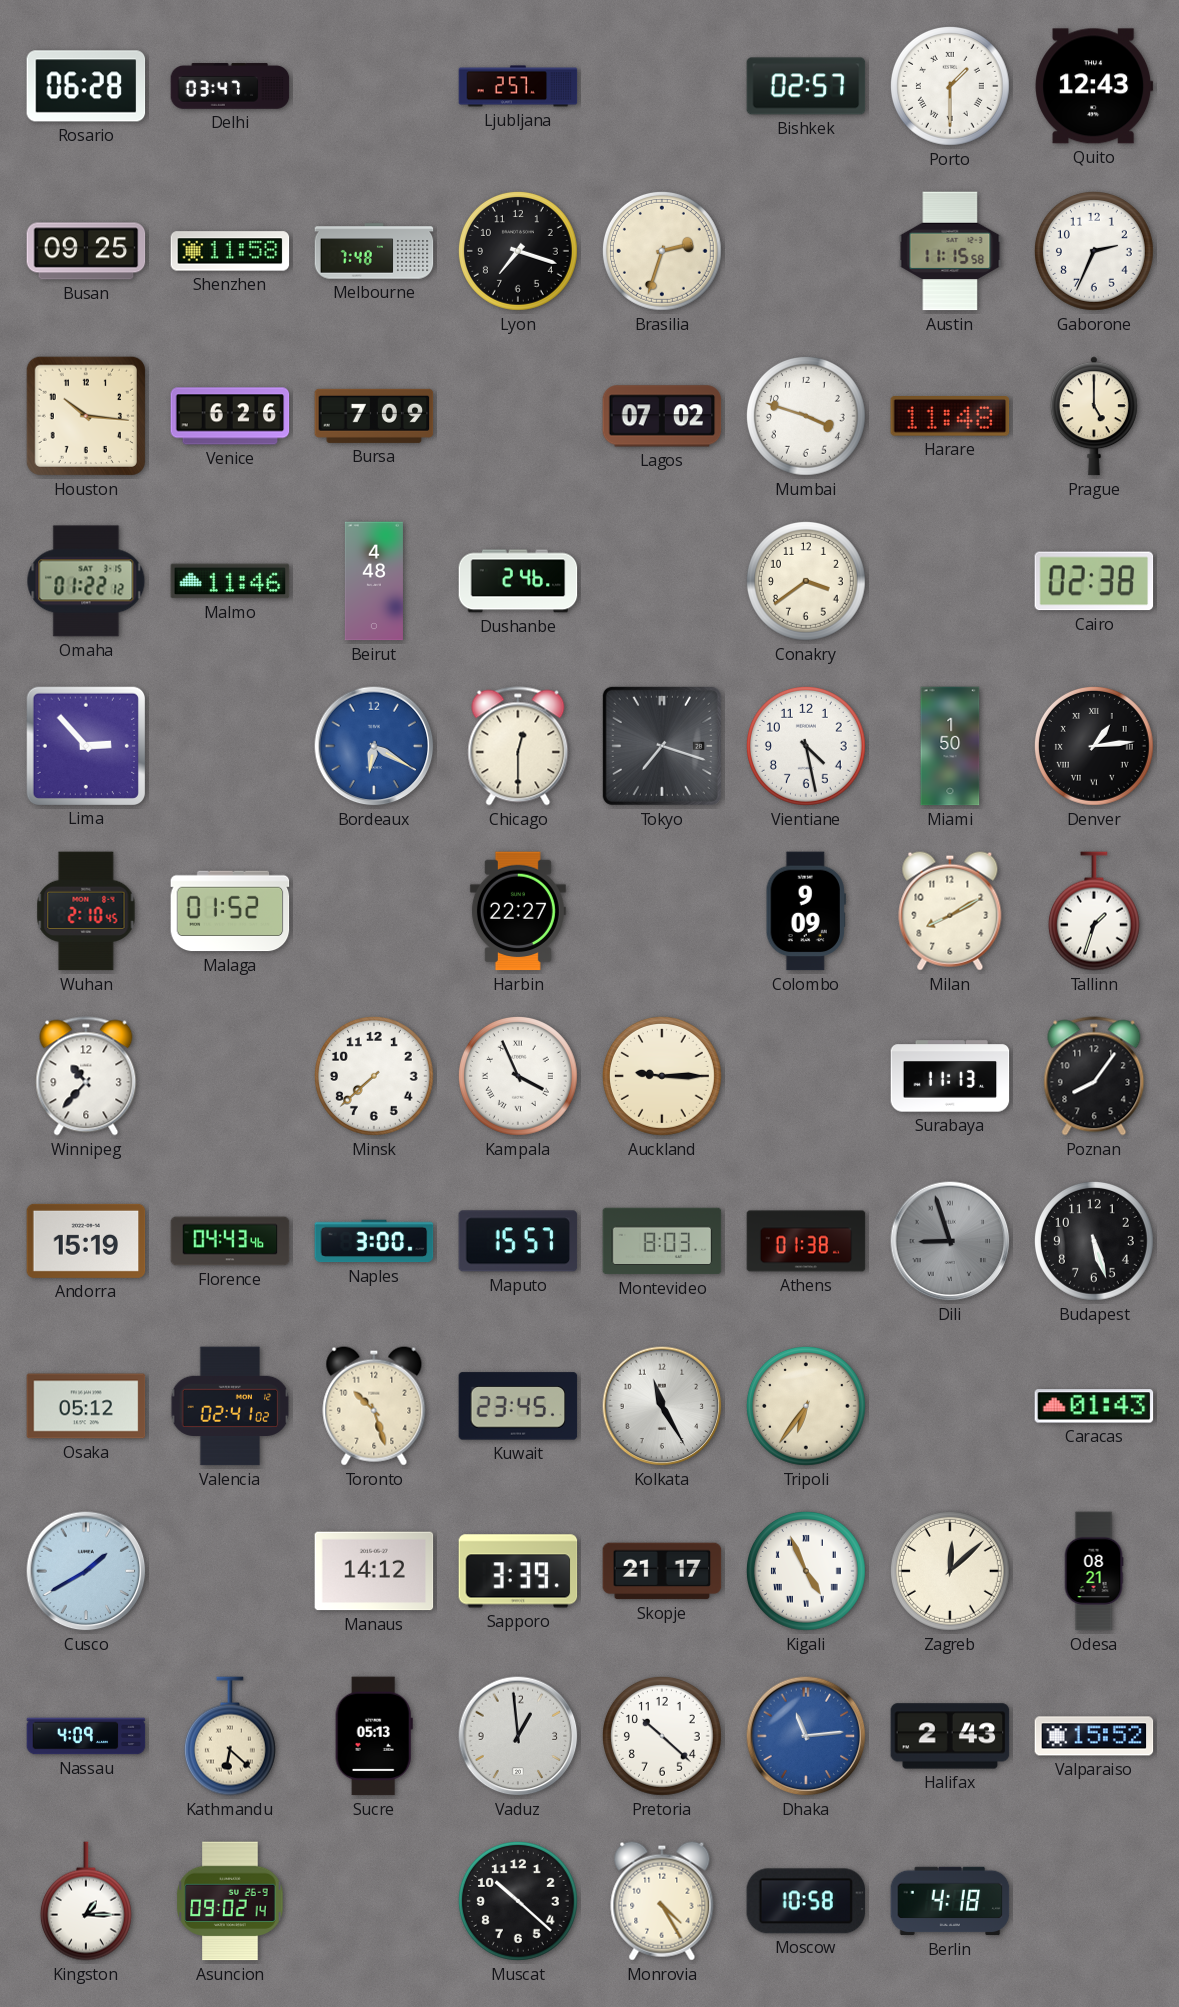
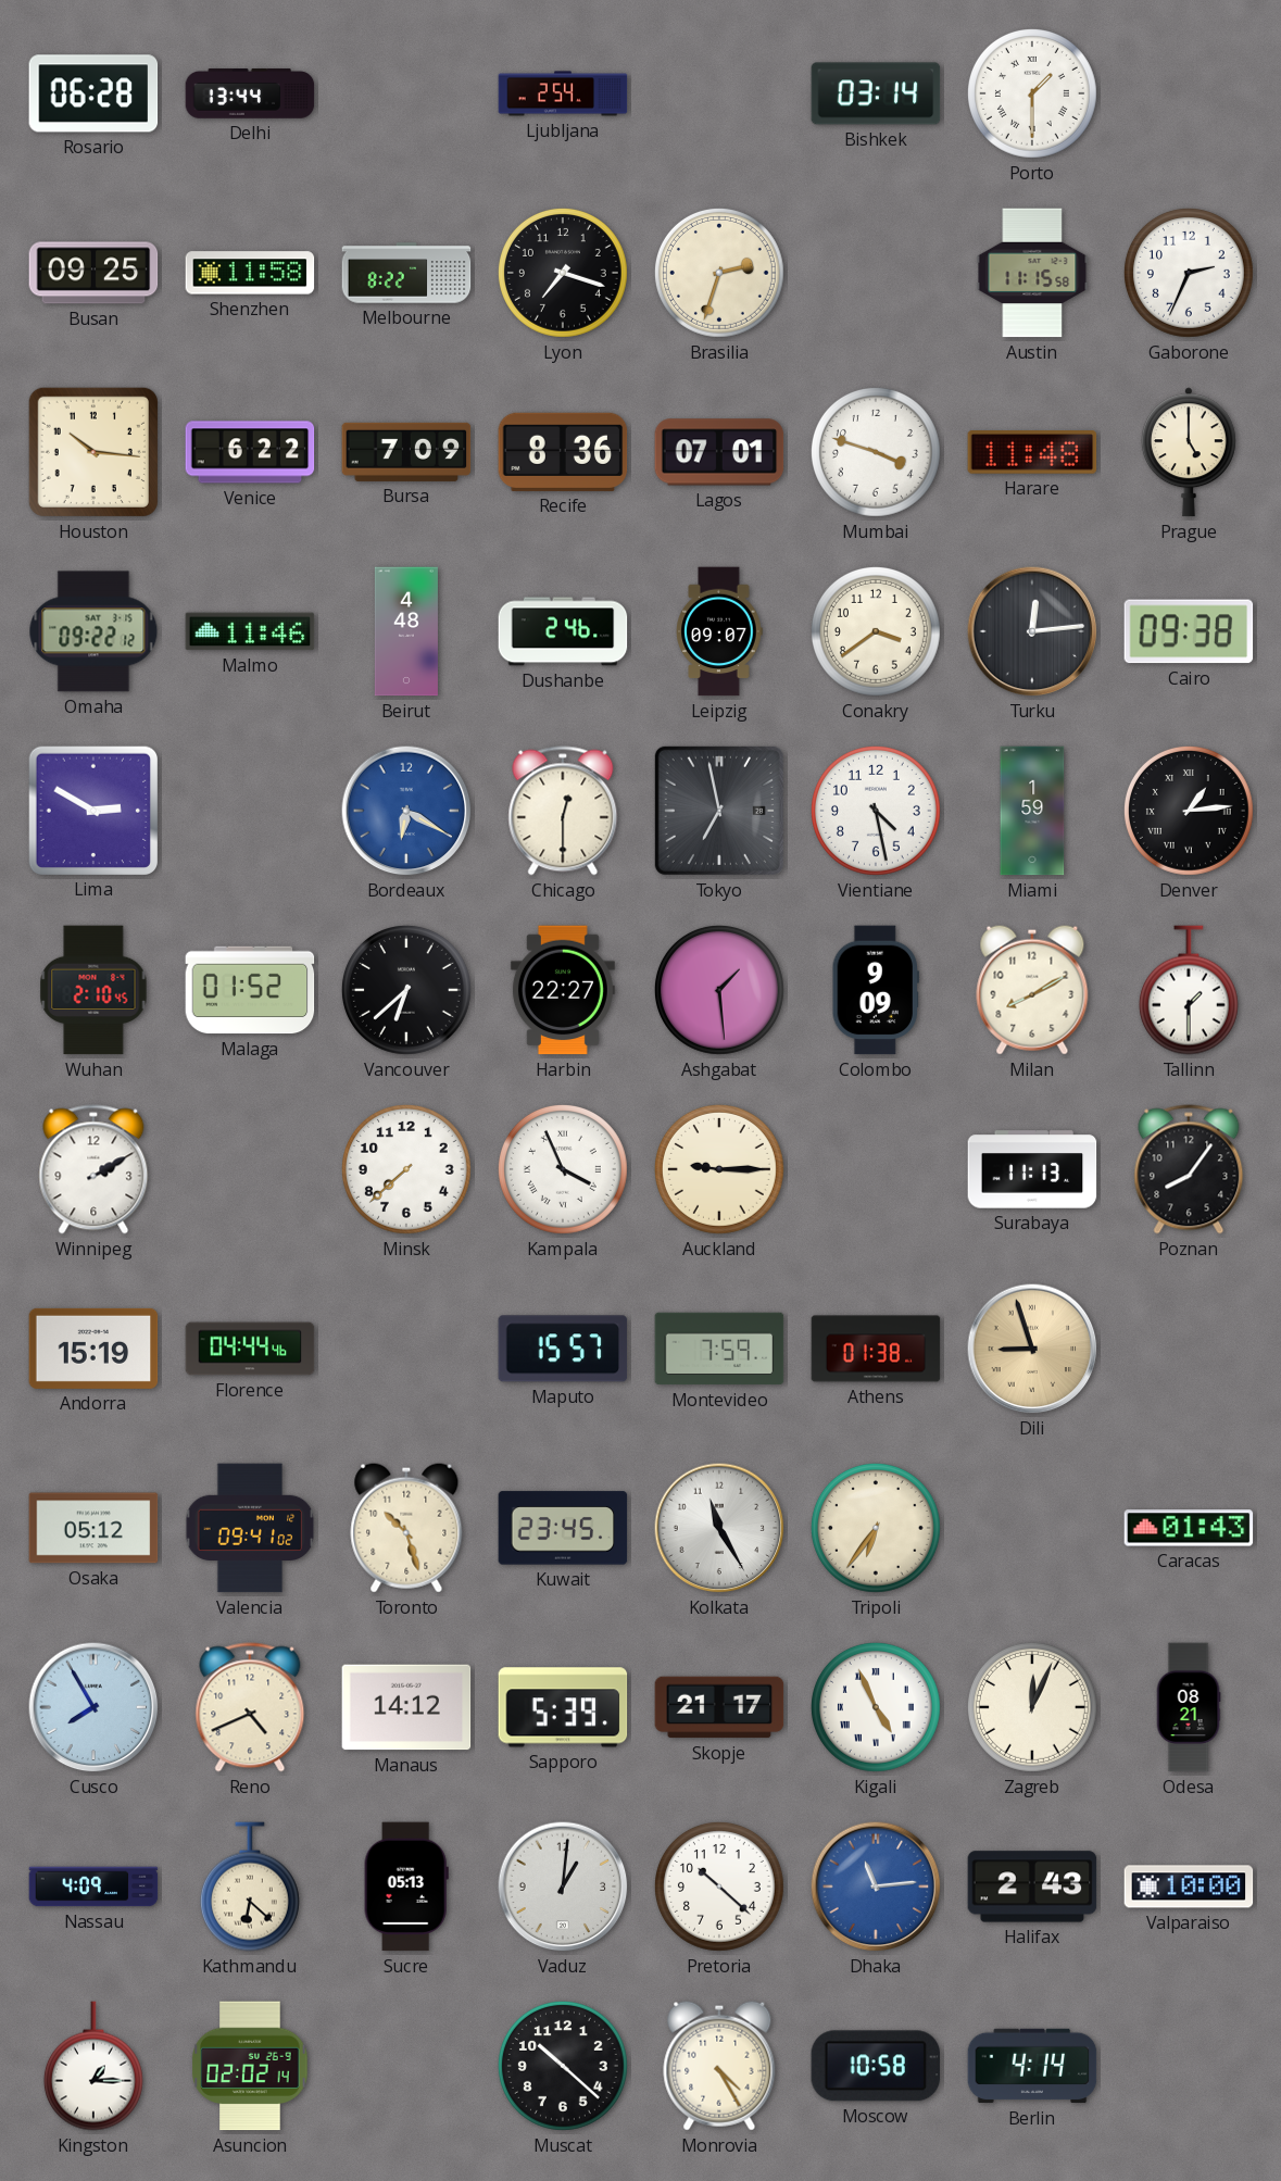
Delhi: 03:47 -> 13:44
Ljubljana: 2:57 -> 2:54
Bishkek: 02:57 -> 03:14
Quito: 12:43 -> none
Melbourne: 7:48 -> 8:22
Venice: 6:26 -> 6:22
Recife: none -> 8:36
Lagos: 07:02 -> 07:01
Omaha: 01:22 -> 09:22
Leipzig: none -> 09:07
Turku: none -> 12:14
Cairo: 02:38 -> 09:38
Lima: 2:53 -> 2:50
Tokyo: 7:18 -> 6:58
Miami: 1:50 -> 1:59
Vancouver: none -> 6:38
Ashgabat: none -> 1:29
Tallinn: 1:33 -> 1:30
Winnipeg: 10:37 -> 2:10
Florence: 04:43 -> 04:44
Naples: 3:00 -> none
Montevideo: 8:03 -> 7:59
Dili dial: grey -> champagne
Budapest: 5:27 -> none
Valencia: 02:41 -> 09:41
Cusco: 1:40 -> 7:55
Reno: none -> 4:41
Sapporo: 3:39 -> 5:39
Zagreb: 12:08 -> 12:04
Vaduz: 12:59 -> 1:01
Valparaiso: 15:52 -> 10:00
Asuncion: 09:02 -> 02:02
Berlin: 4:18 -> 4:14
